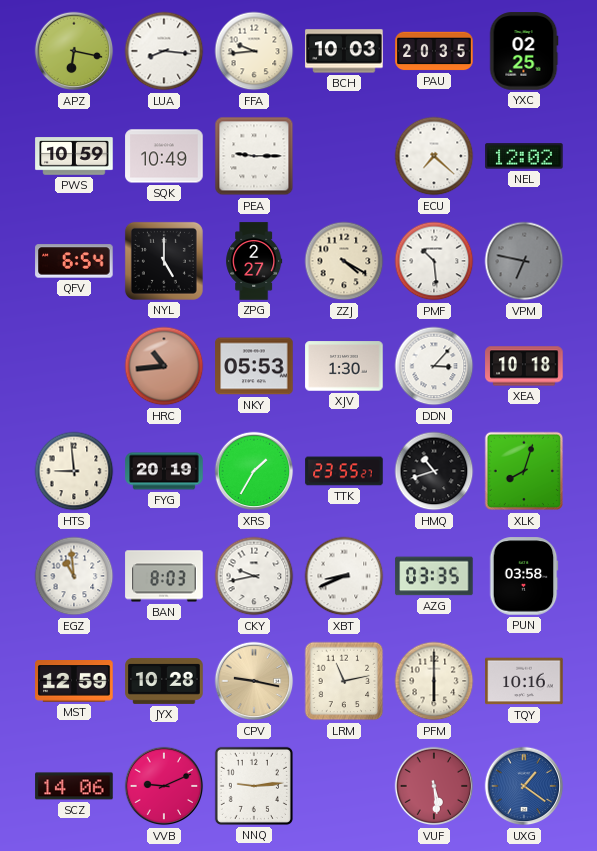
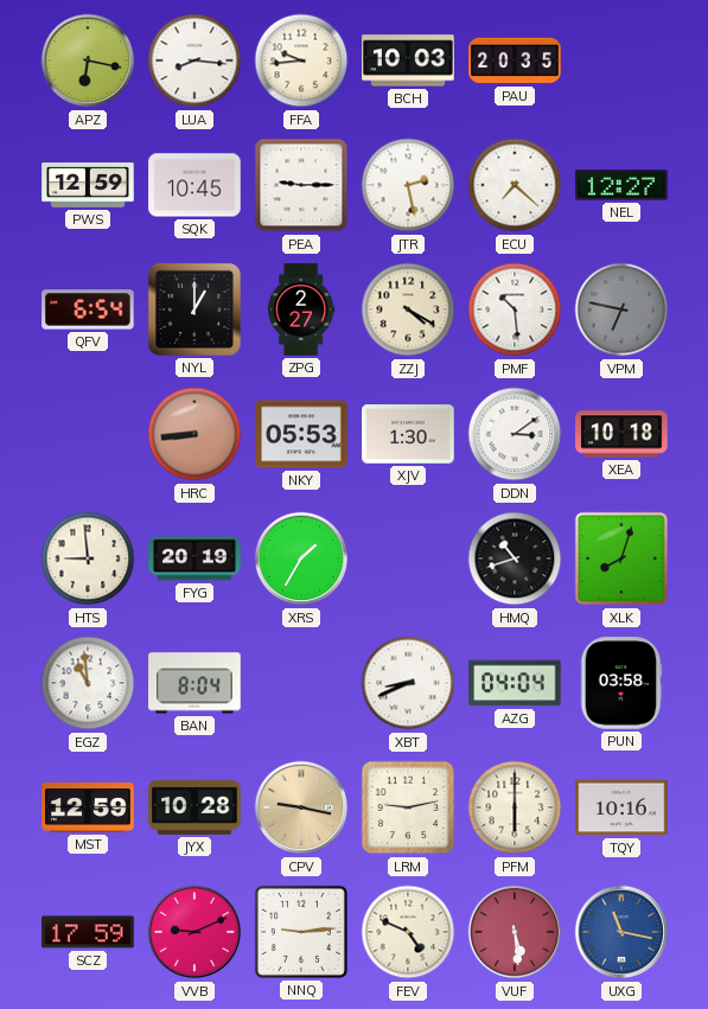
YXC: 02:25 -> none
PWS: 10:59 -> 12:59
SQK: 10:49 -> 10:45
JTR: none -> 2:28
NEL: 12:02 -> 12:27
NYL: 5:00 -> 1:00
HRC: 10:44 -> 8:44
DDN: 3:07 -> 3:09
TTK: 23:55 -> none
BAN: 8:03 -> 8:04
CKY: 9:43 -> none
AZG: 03:35 -> 04:04
LRM: 11:13 -> 9:13
SCZ: 14:06 -> 17:59
FEV: none -> 4:49
UXG: 1:21 -> 11:17
